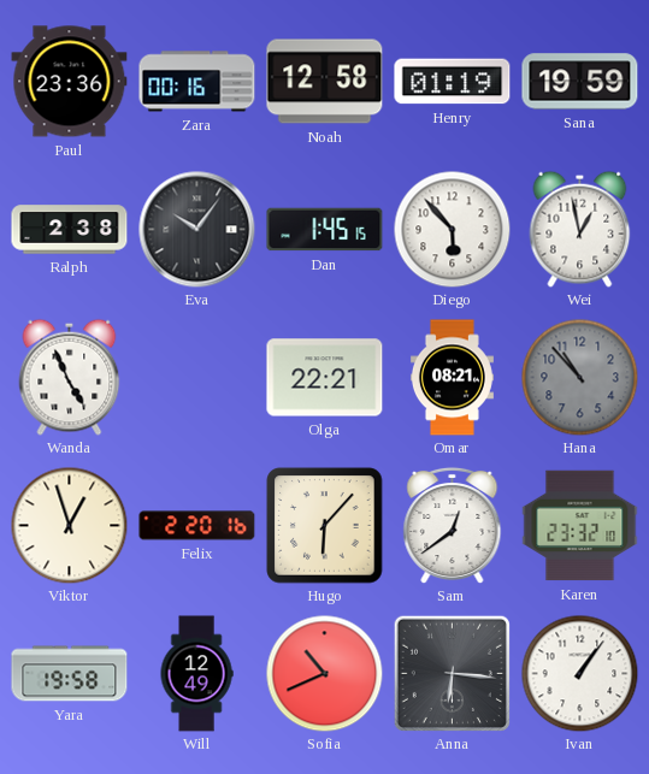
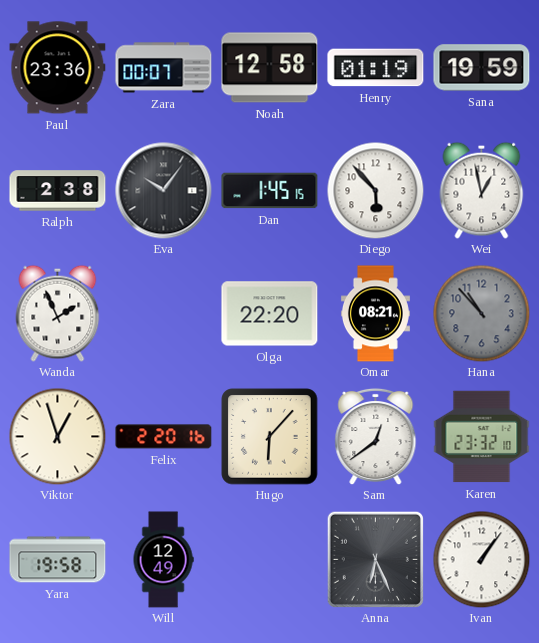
Zara: 00:16 -> 00:07
Wanda: 4:56 -> 1:56
Olga: 22:21 -> 22:20
Sofia: 10:41 -> none
Anna: 6:16 -> 6:26
